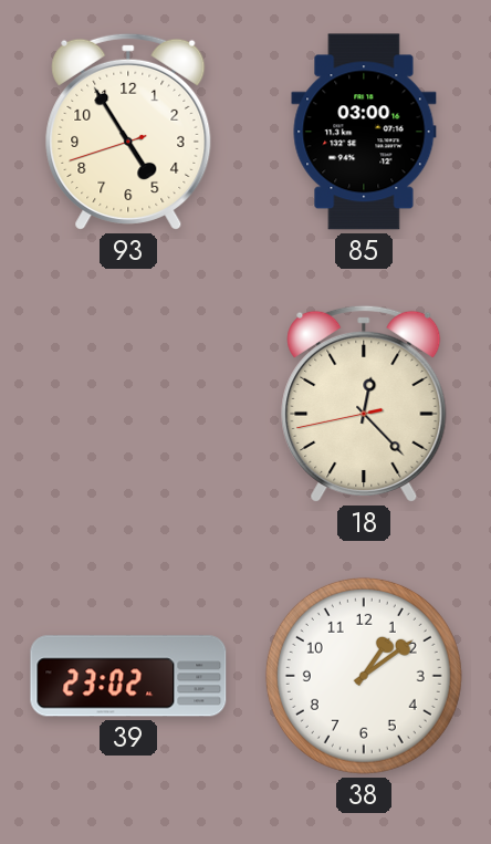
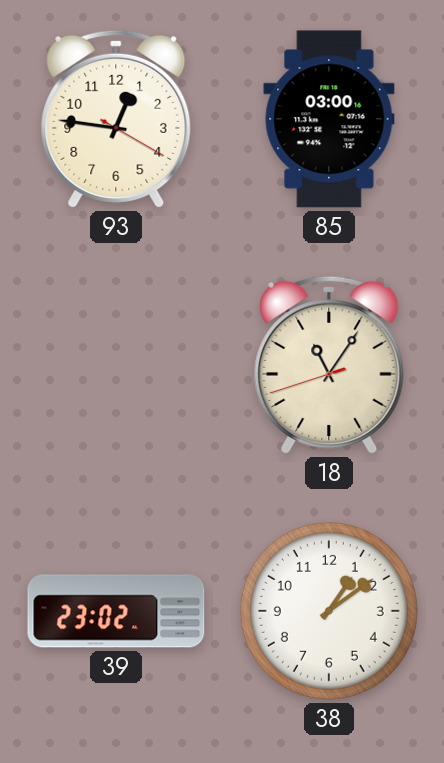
93: 4:54 -> 12:46
18: 12:22 -> 11:05
